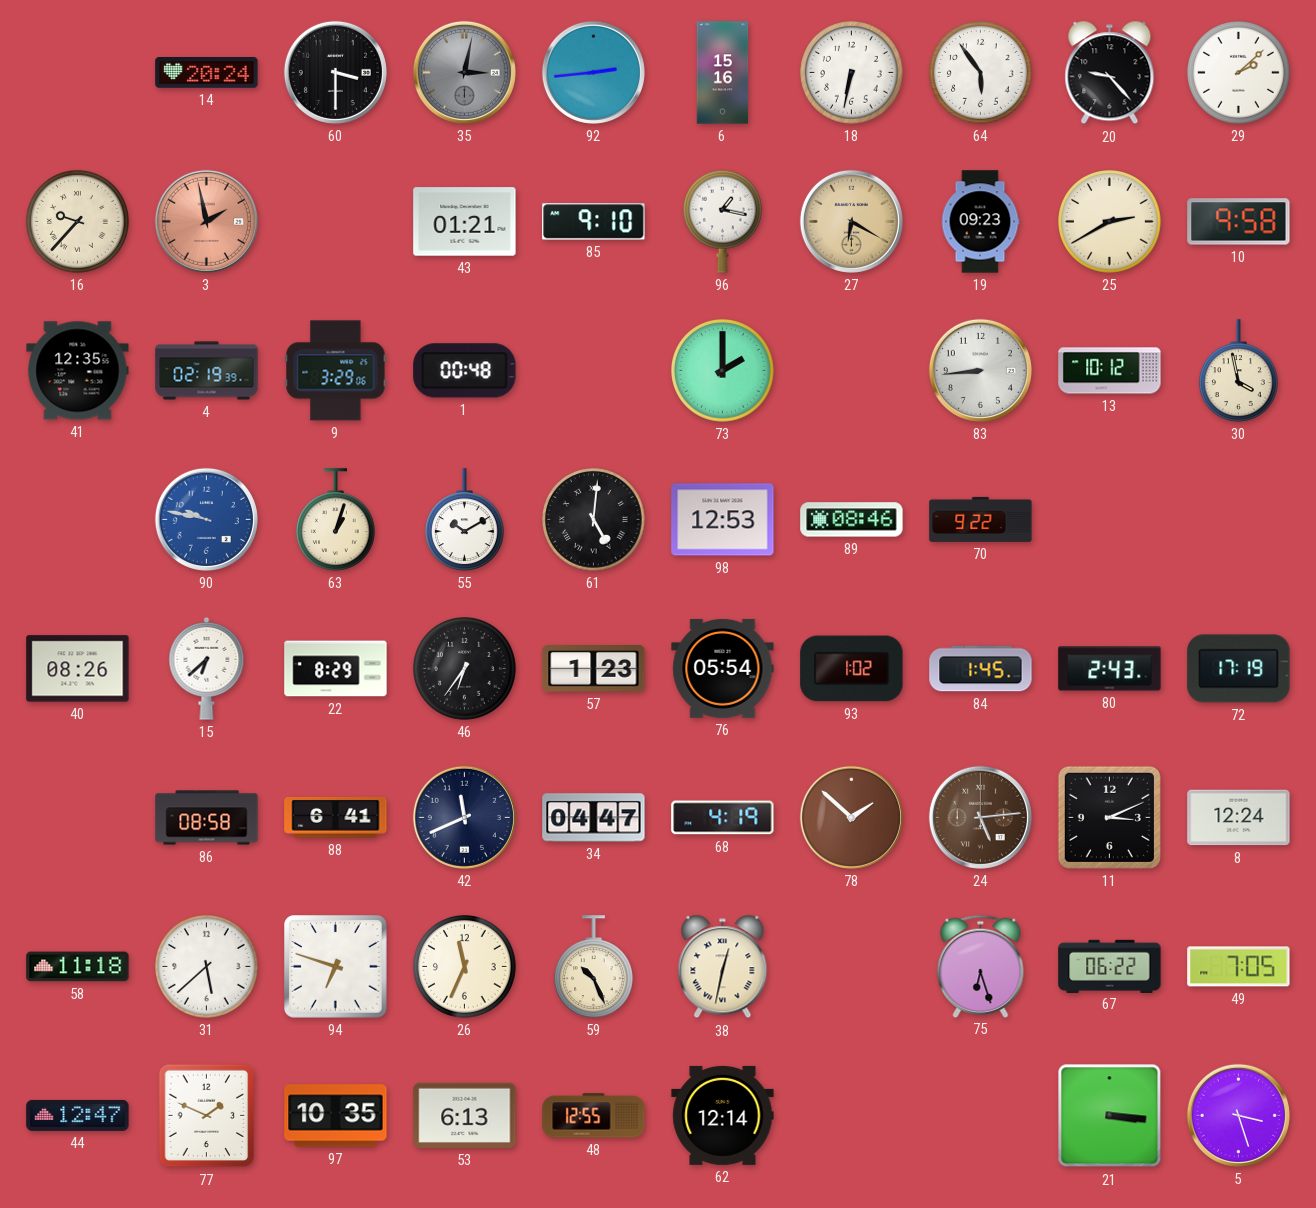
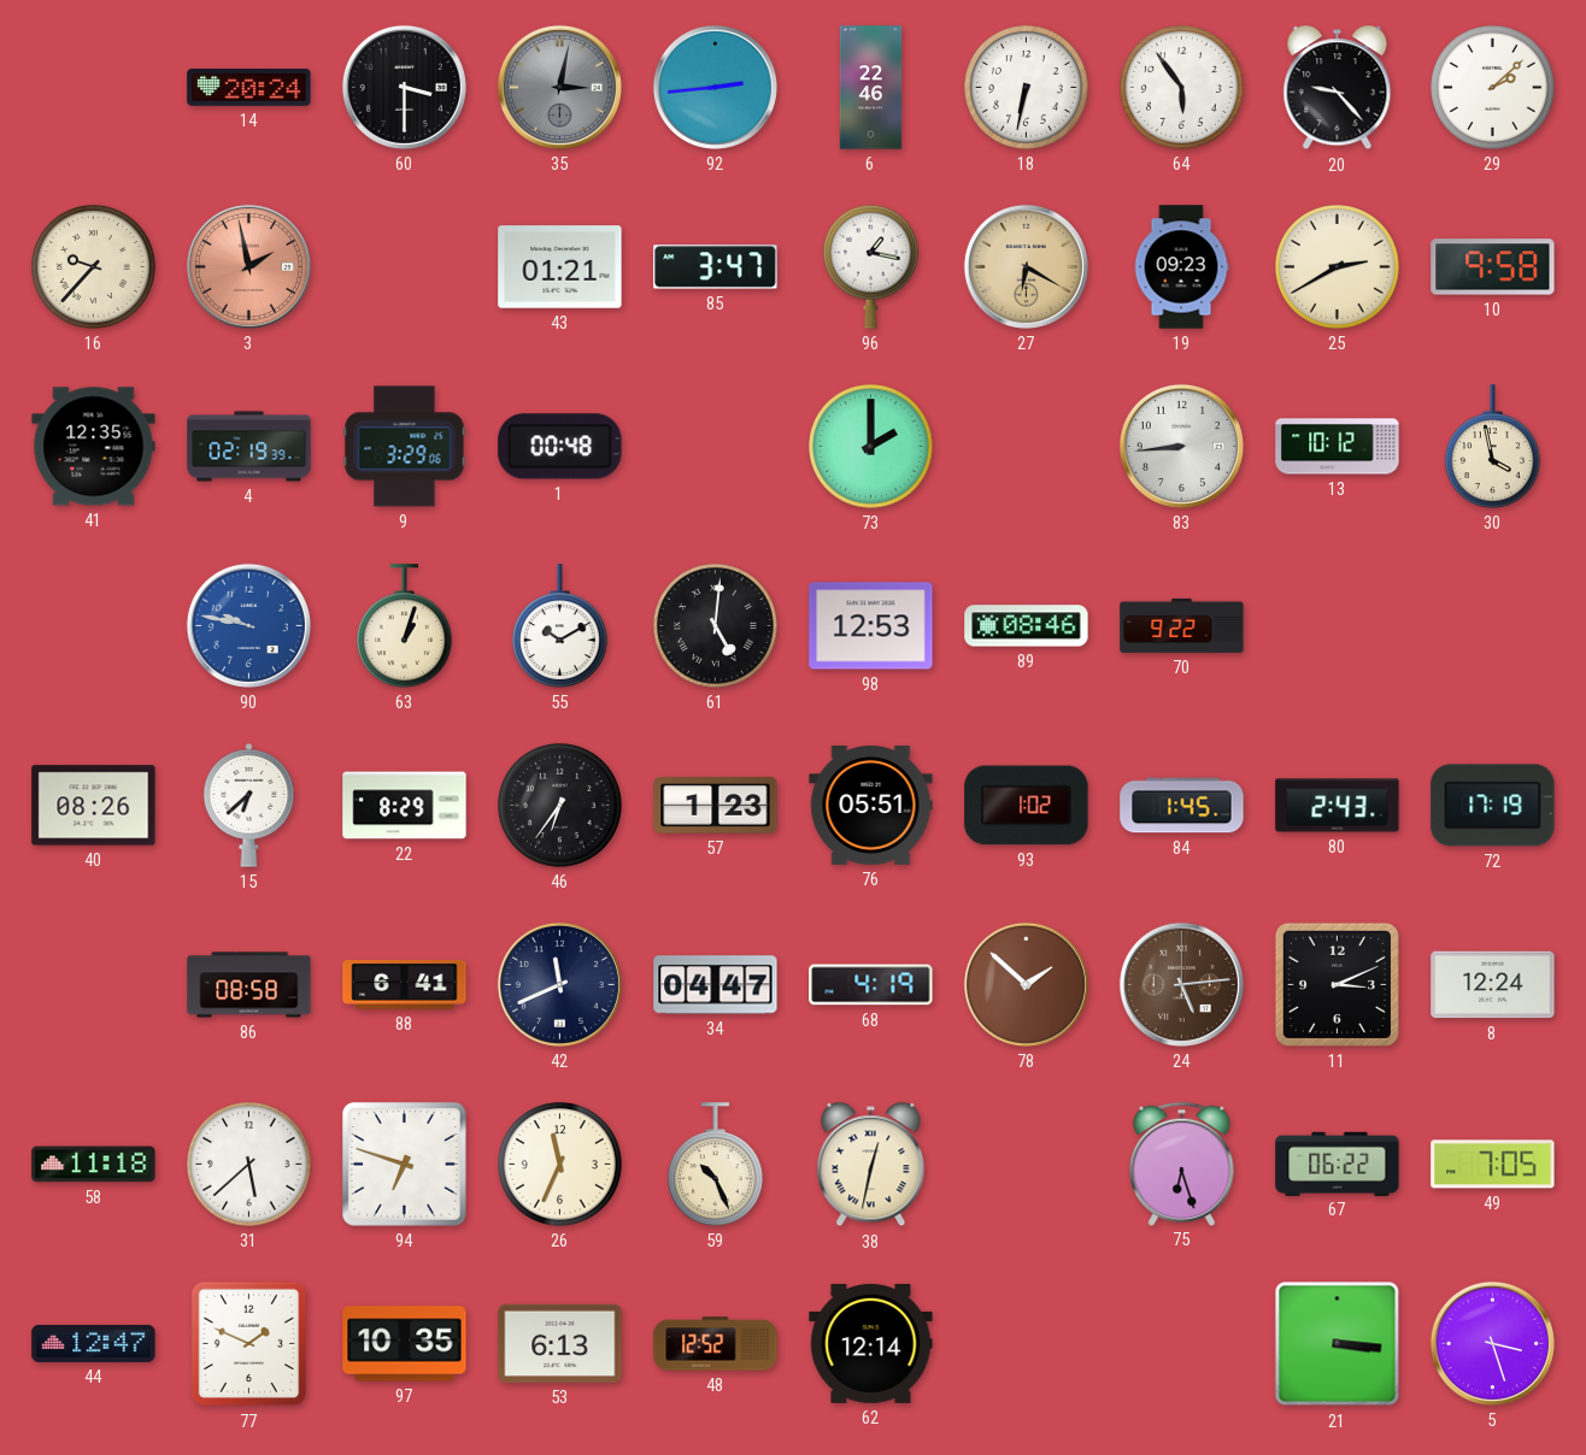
6: 15:16 -> 22:46
85: 9:10 -> 3:47
76: 05:54 -> 05:51
48: 12:55 -> 12:52
